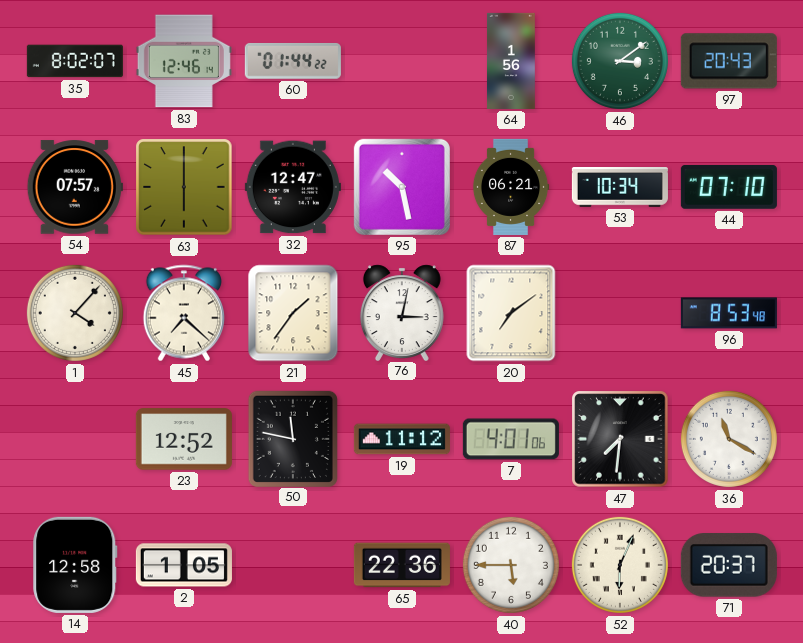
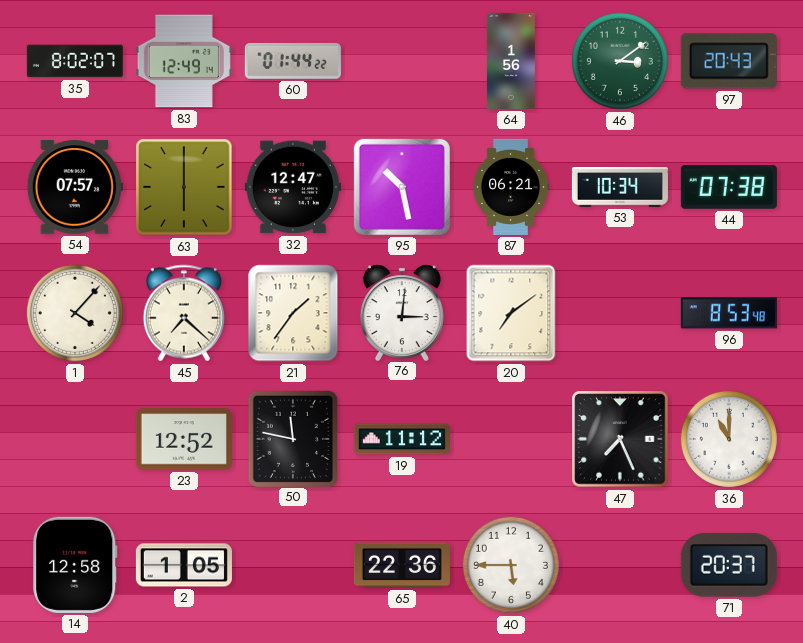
83: 12:46 -> 12:49
44: 07:10 -> 07:38
76: 3:02 -> 3:01
7: 4:01 -> none
47: 7:31 -> 7:26
36: 11:20 -> 11:00
52: 6:04 -> none
